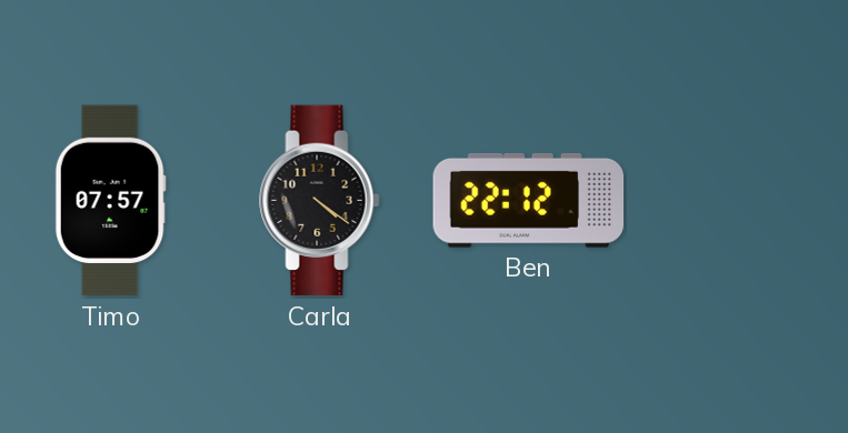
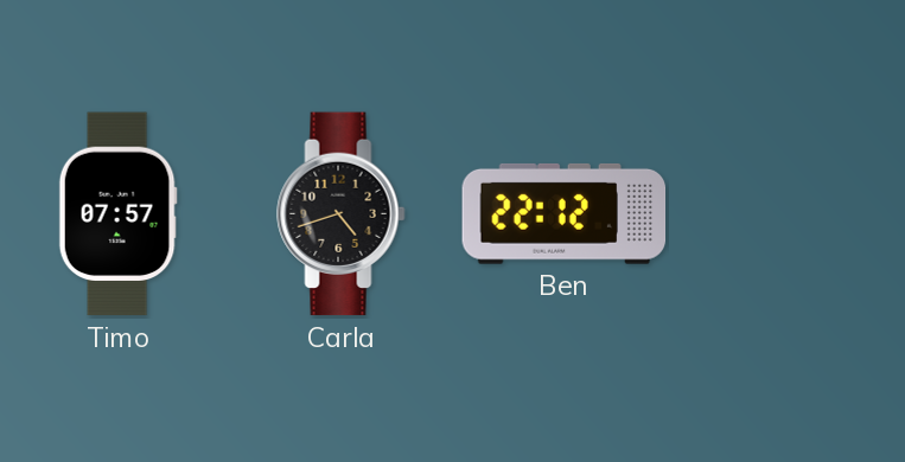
Carla: 4:21 -> 4:42
